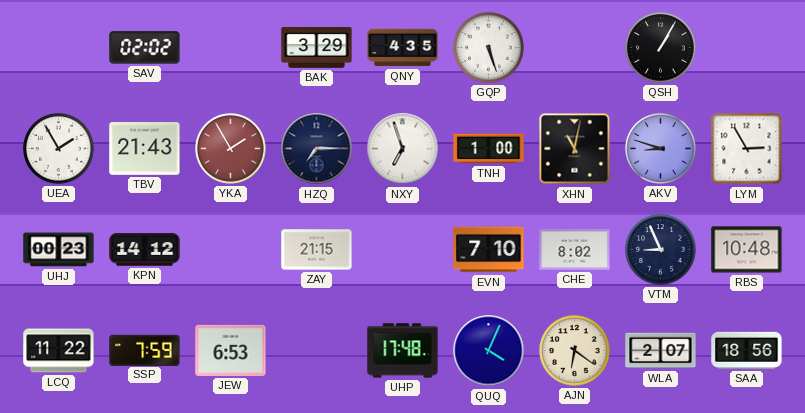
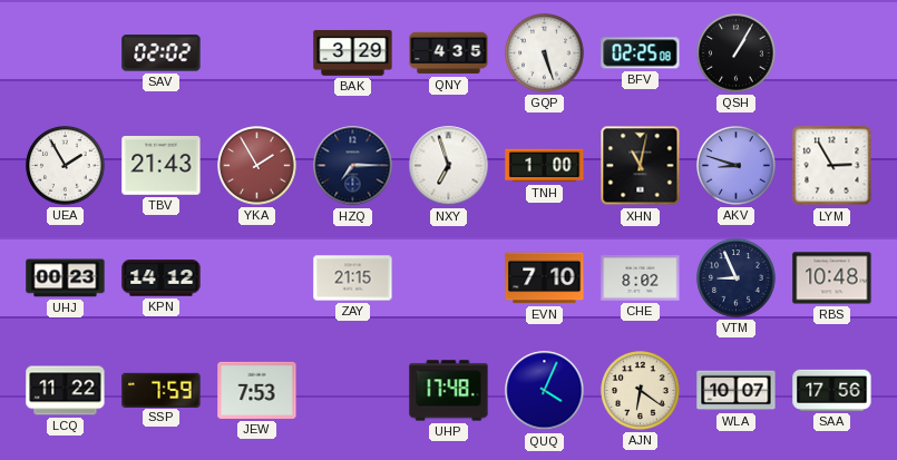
BFV: none -> 02:25
JEW: 6:53 -> 7:53
WLA: 2:07 -> 10:07
SAA: 18:56 -> 17:56
